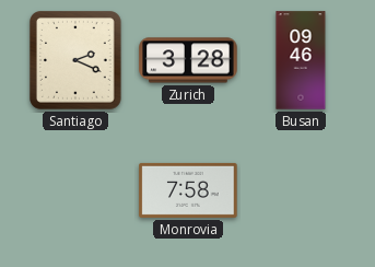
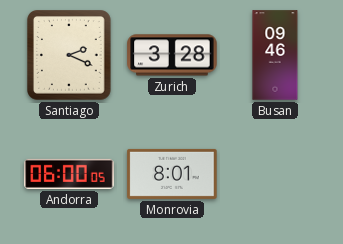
Andorra: none -> 06:00
Monrovia: 7:58 -> 8:01
